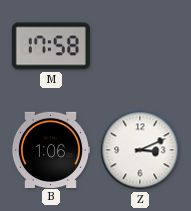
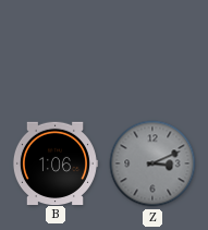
M: 17:58 -> none
Z dial: white -> grey
